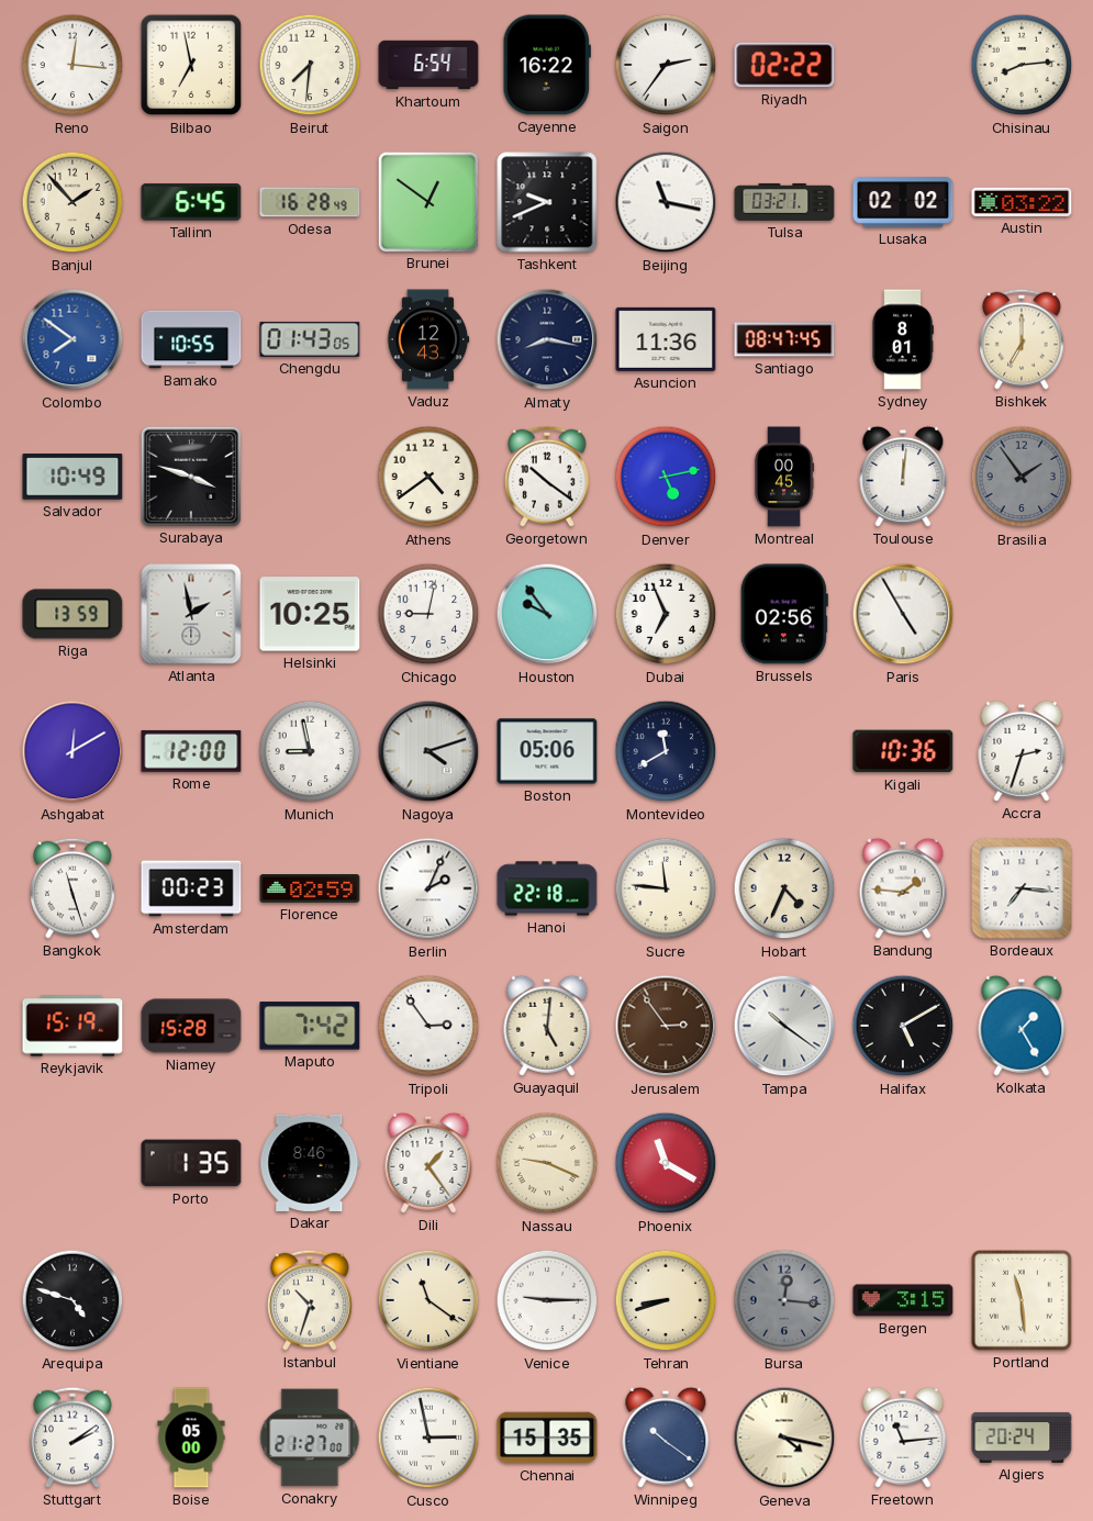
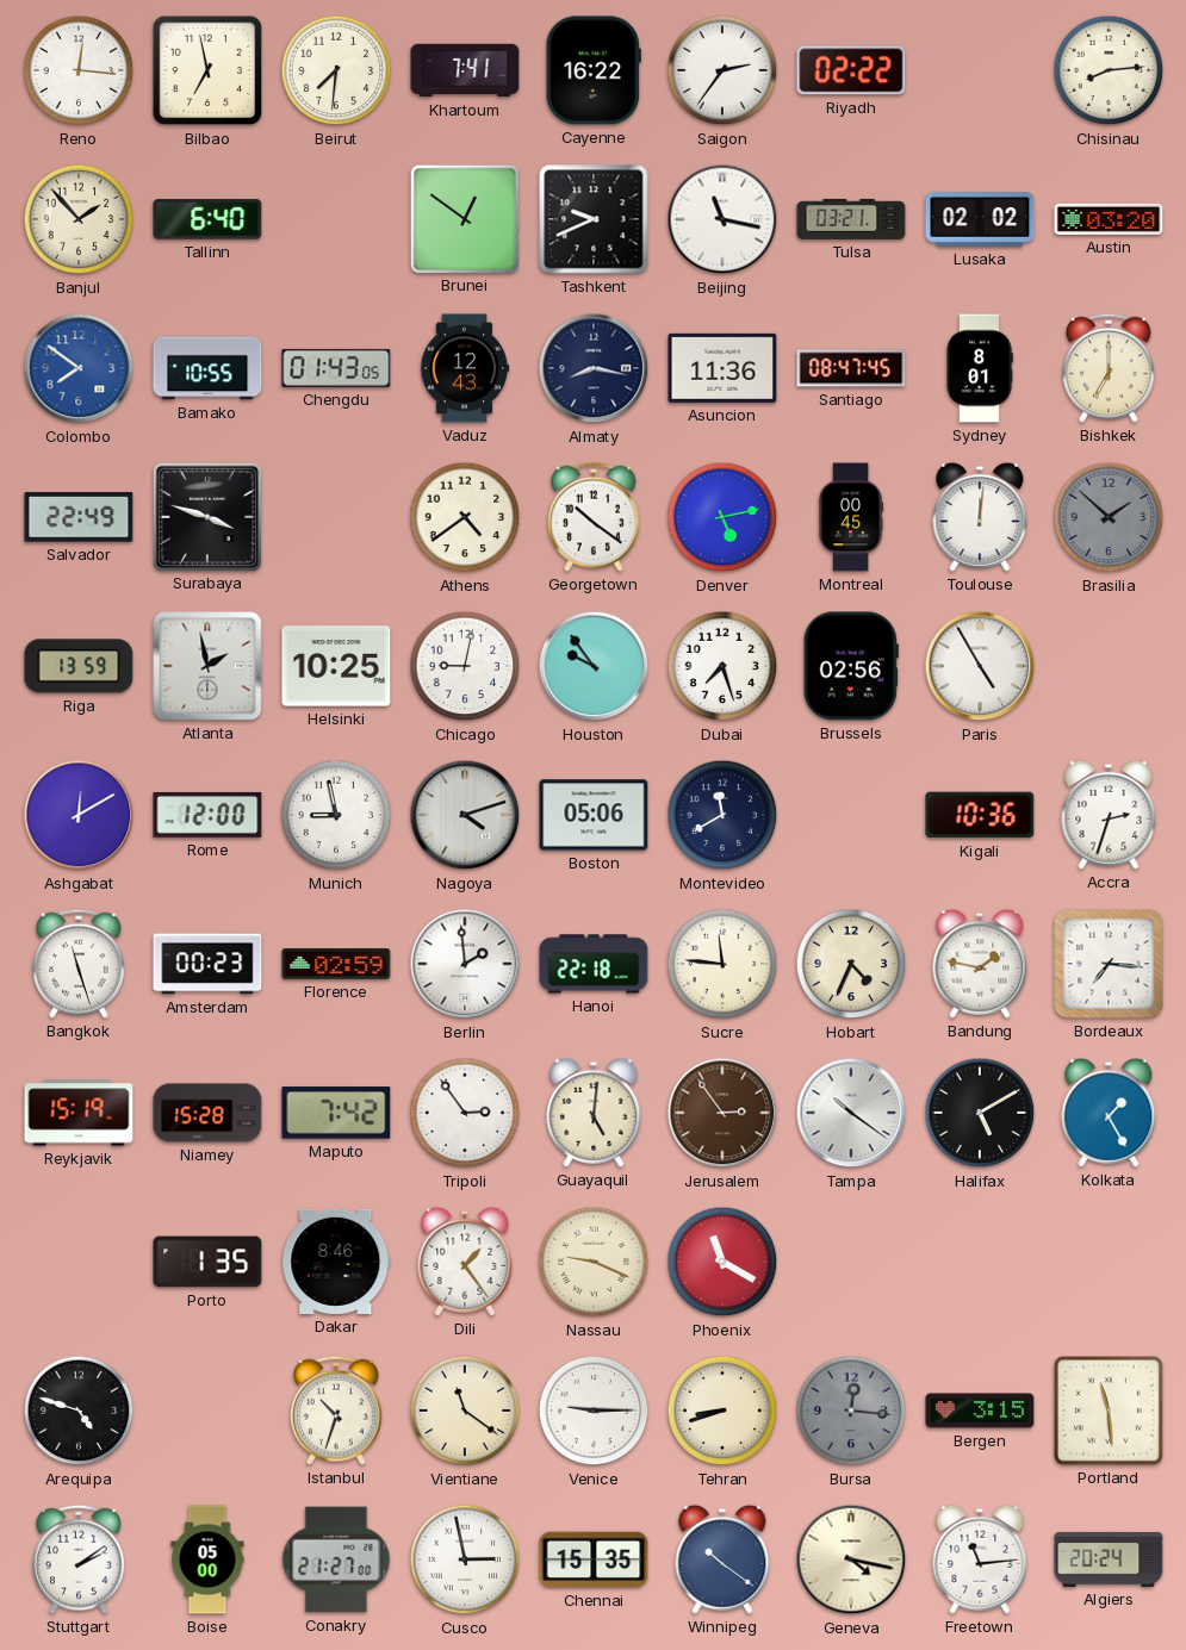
Khartoum: 6:54 -> 7:41
Tallinn: 6:45 -> 6:40
Odesa: 16:28 -> none
Austin: 03:22 -> 03:20
Salvador: 10:49 -> 22:49
Brasilia: 1:54 -> 1:52
Dubai: 6:56 -> 7:27
Berlin: 2:04 -> 1:59
Bandung: 1:46 -> 1:47
